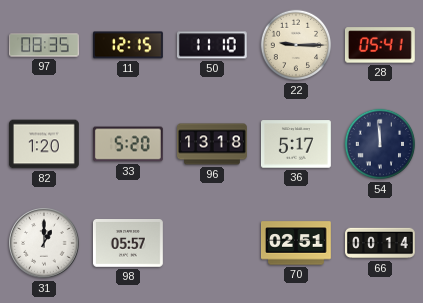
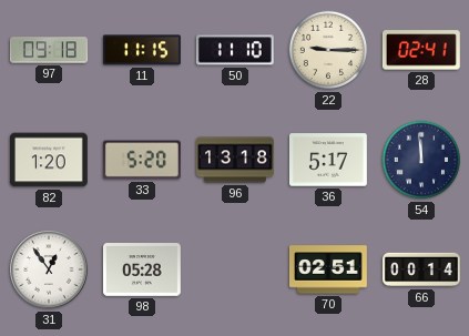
97: 08:35 -> 09:18
11: 12:15 -> 11:15
28: 05:41 -> 02:41
31: 1:00 -> 12:54
98: 05:57 -> 05:28
